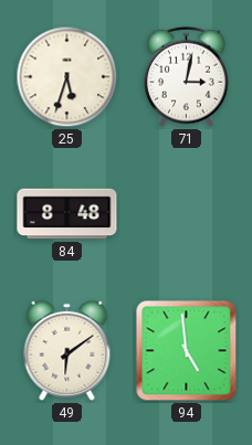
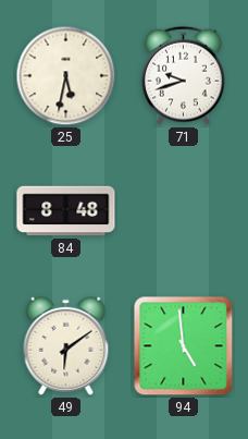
25: 5:33 -> 5:32
71: 3:02 -> 9:42
